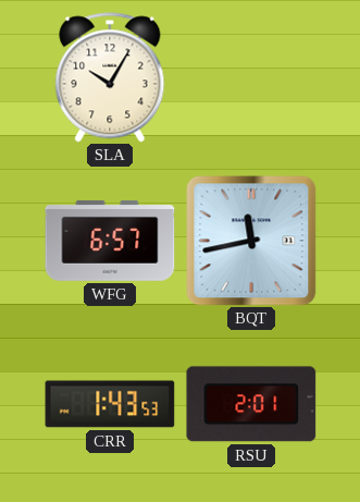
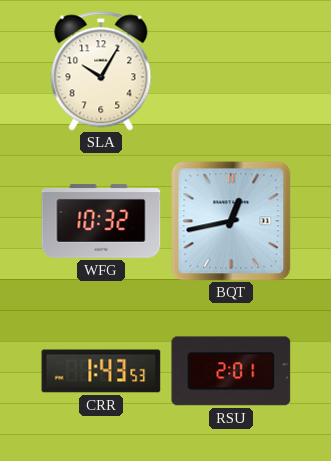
WFG: 6:57 -> 10:32
BQT: 11:43 -> 12:43
